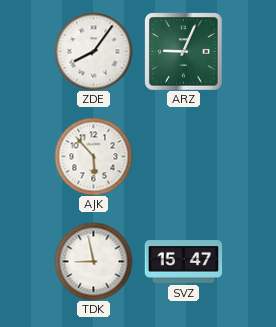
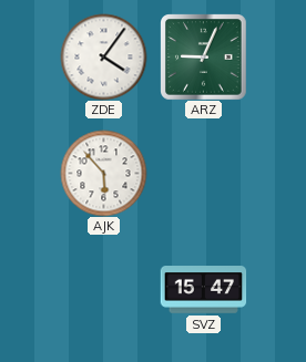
ZDE: 8:06 -> 4:06
TDK: 8:58 -> none
